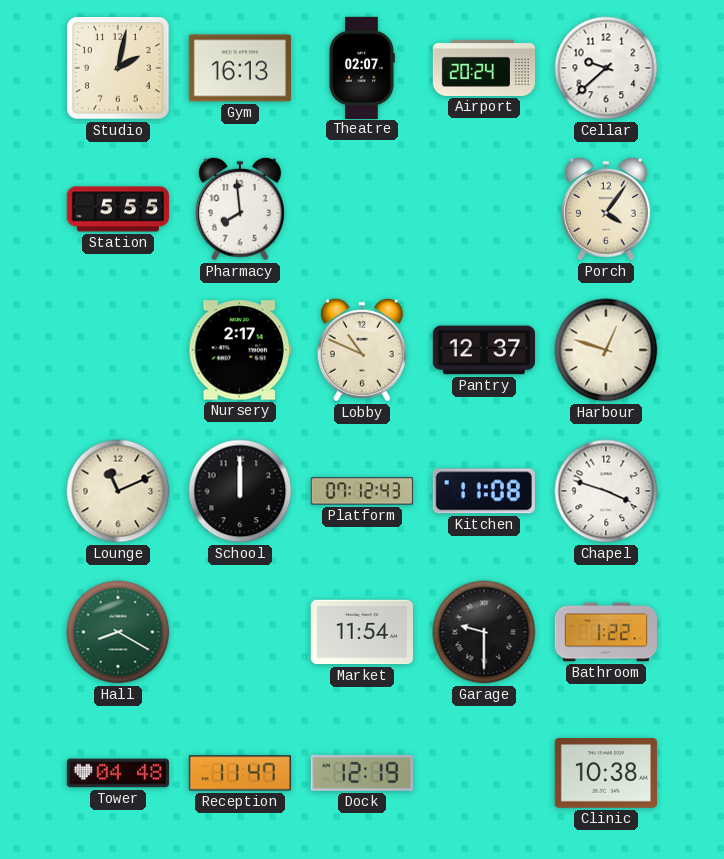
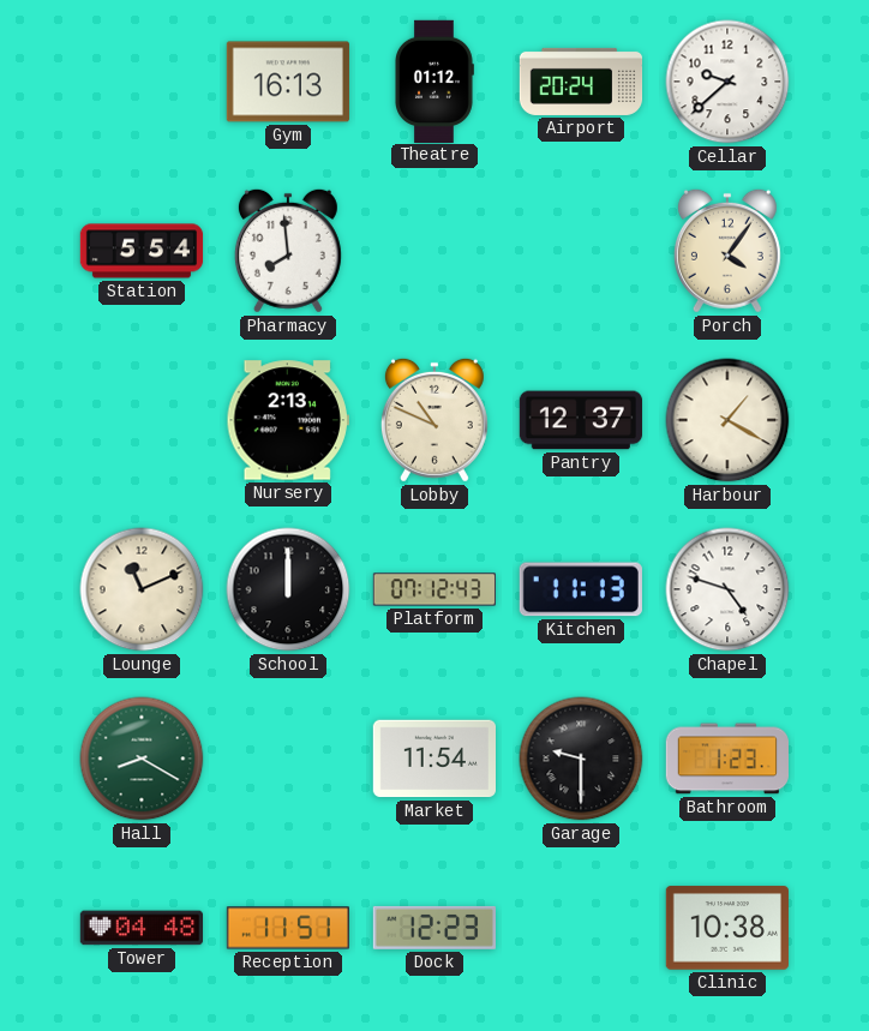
Studio: 2:02 -> none
Theatre: 02:07 -> 01:12
Station: 5:55 -> 5:54
Nursery: 2:17 -> 2:13
Harbour: 12:48 -> 1:20
Kitchen: 11:08 -> 11:13
Chapel: 3:48 -> 4:48
Bathroom: 1:22 -> 1:23
Reception: 11:47 -> 11:51
Dock: 12:19 -> 12:23
